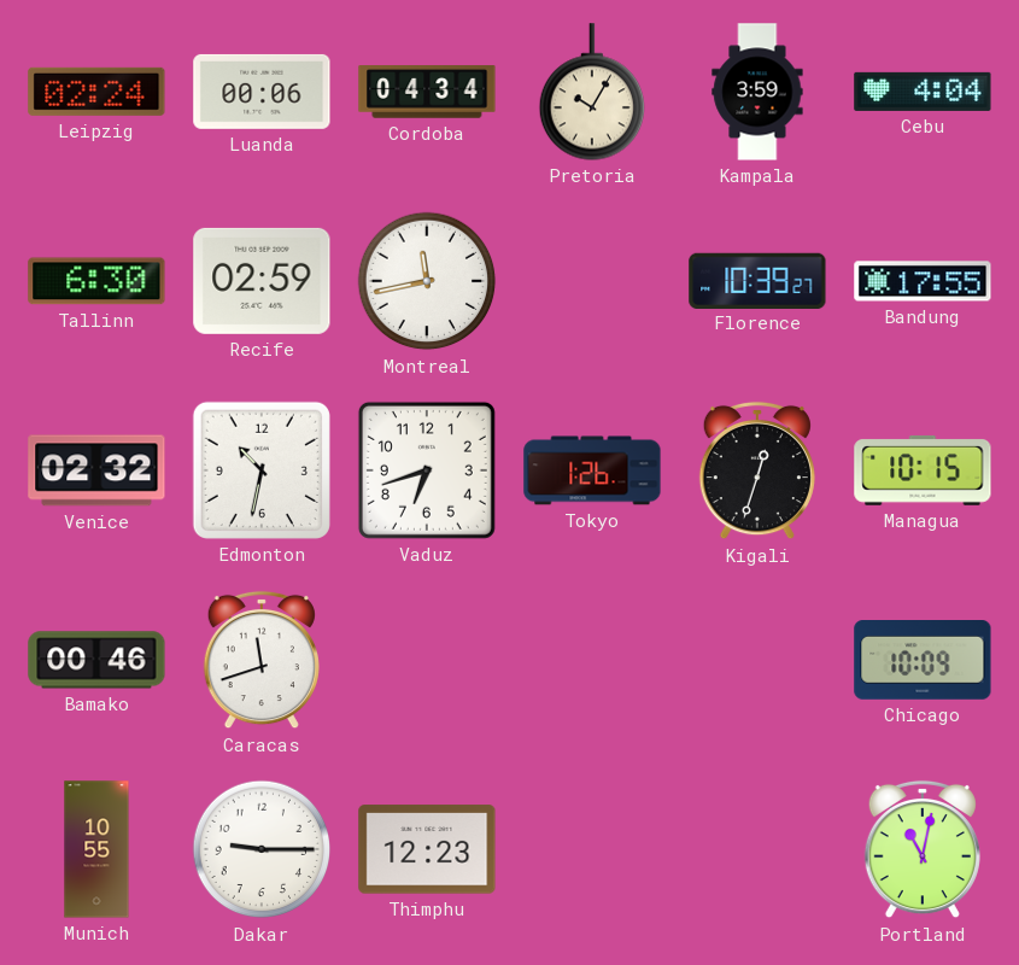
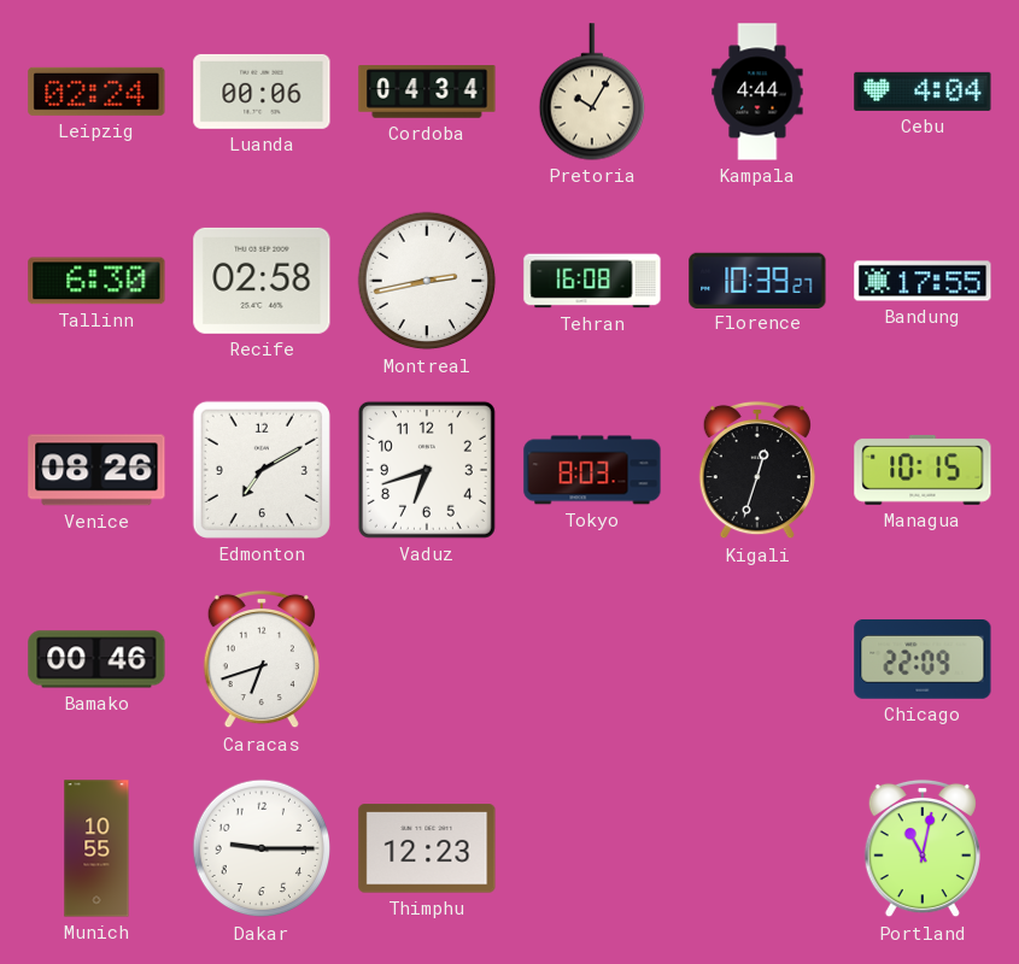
Kampala: 3:59 -> 4:44
Recife: 02:59 -> 02:58
Montreal: 11:43 -> 2:43
Tehran: none -> 16:08
Venice: 02:32 -> 08:26
Edmonton: 10:32 -> 7:10
Tokyo: 1:26 -> 8:03
Caracas: 11:42 -> 6:42
Chicago: 10:09 -> 22:09
